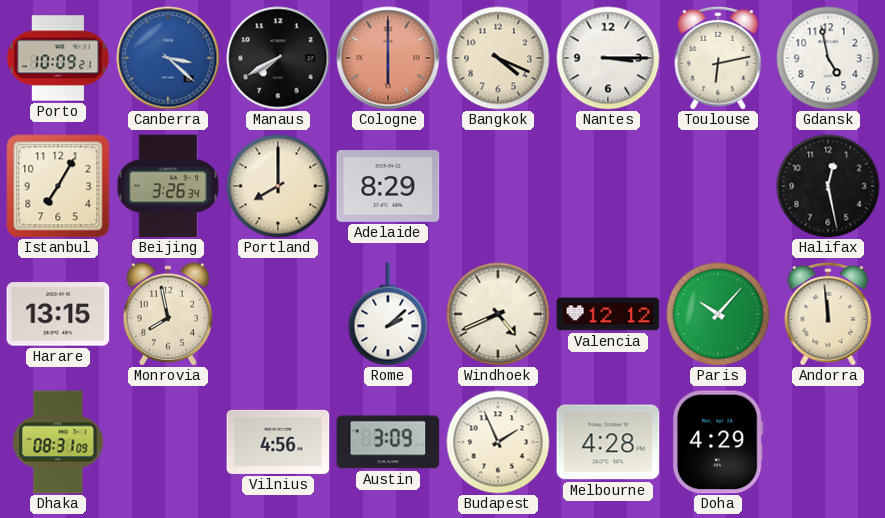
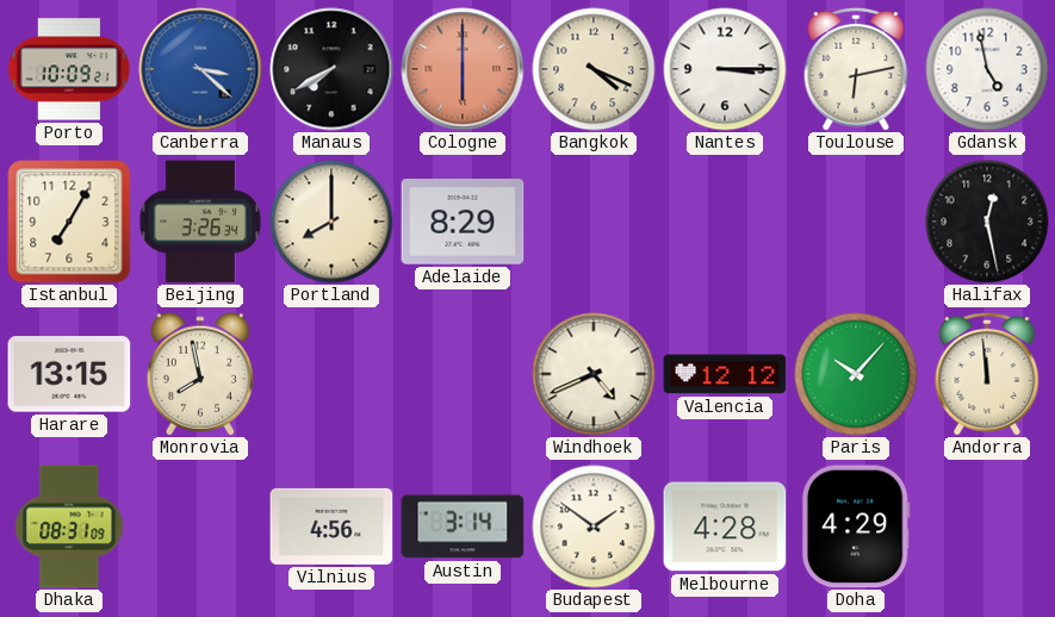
Rome: 2:08 -> none
Austin: 3:09 -> 3:14
Budapest: 1:56 -> 1:51
